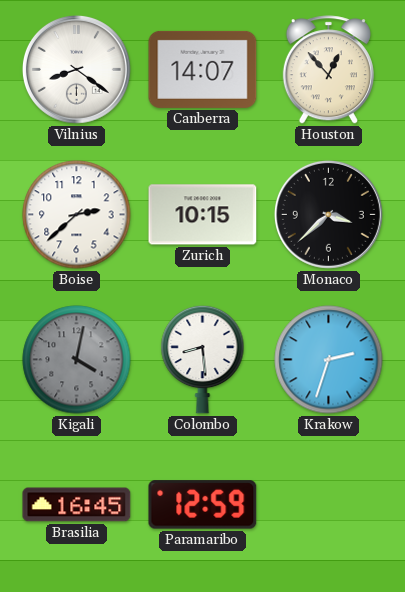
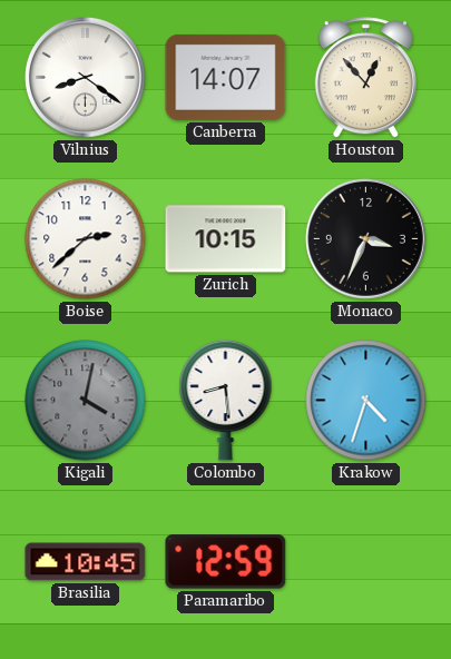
Monaco: 3:38 -> 3:34
Krakow: 2:33 -> 4:33
Brasilia: 16:45 -> 10:45
